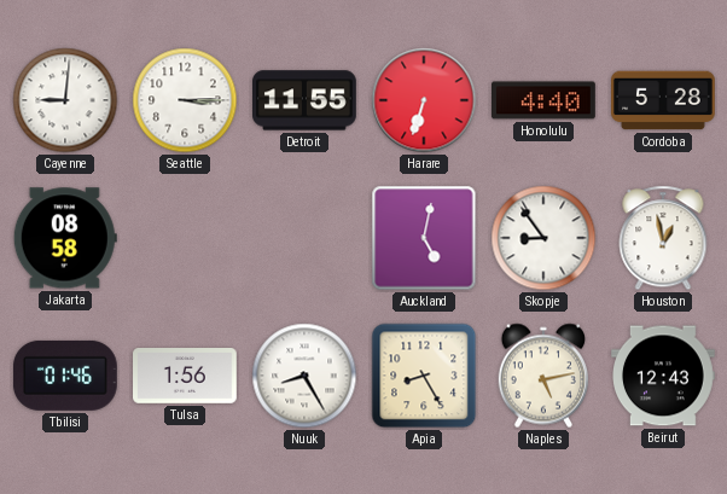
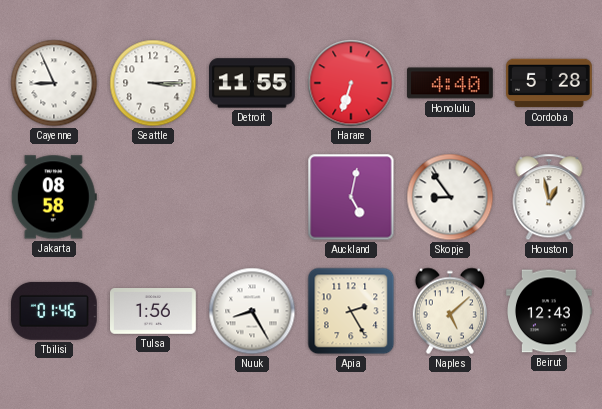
Cayenne: 9:01 -> 8:56
Apia: 8:25 -> 2:25
Naples: 5:13 -> 5:08
